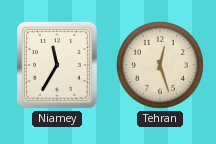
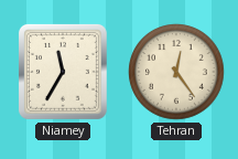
Tehran: 12:27 -> 12:24
